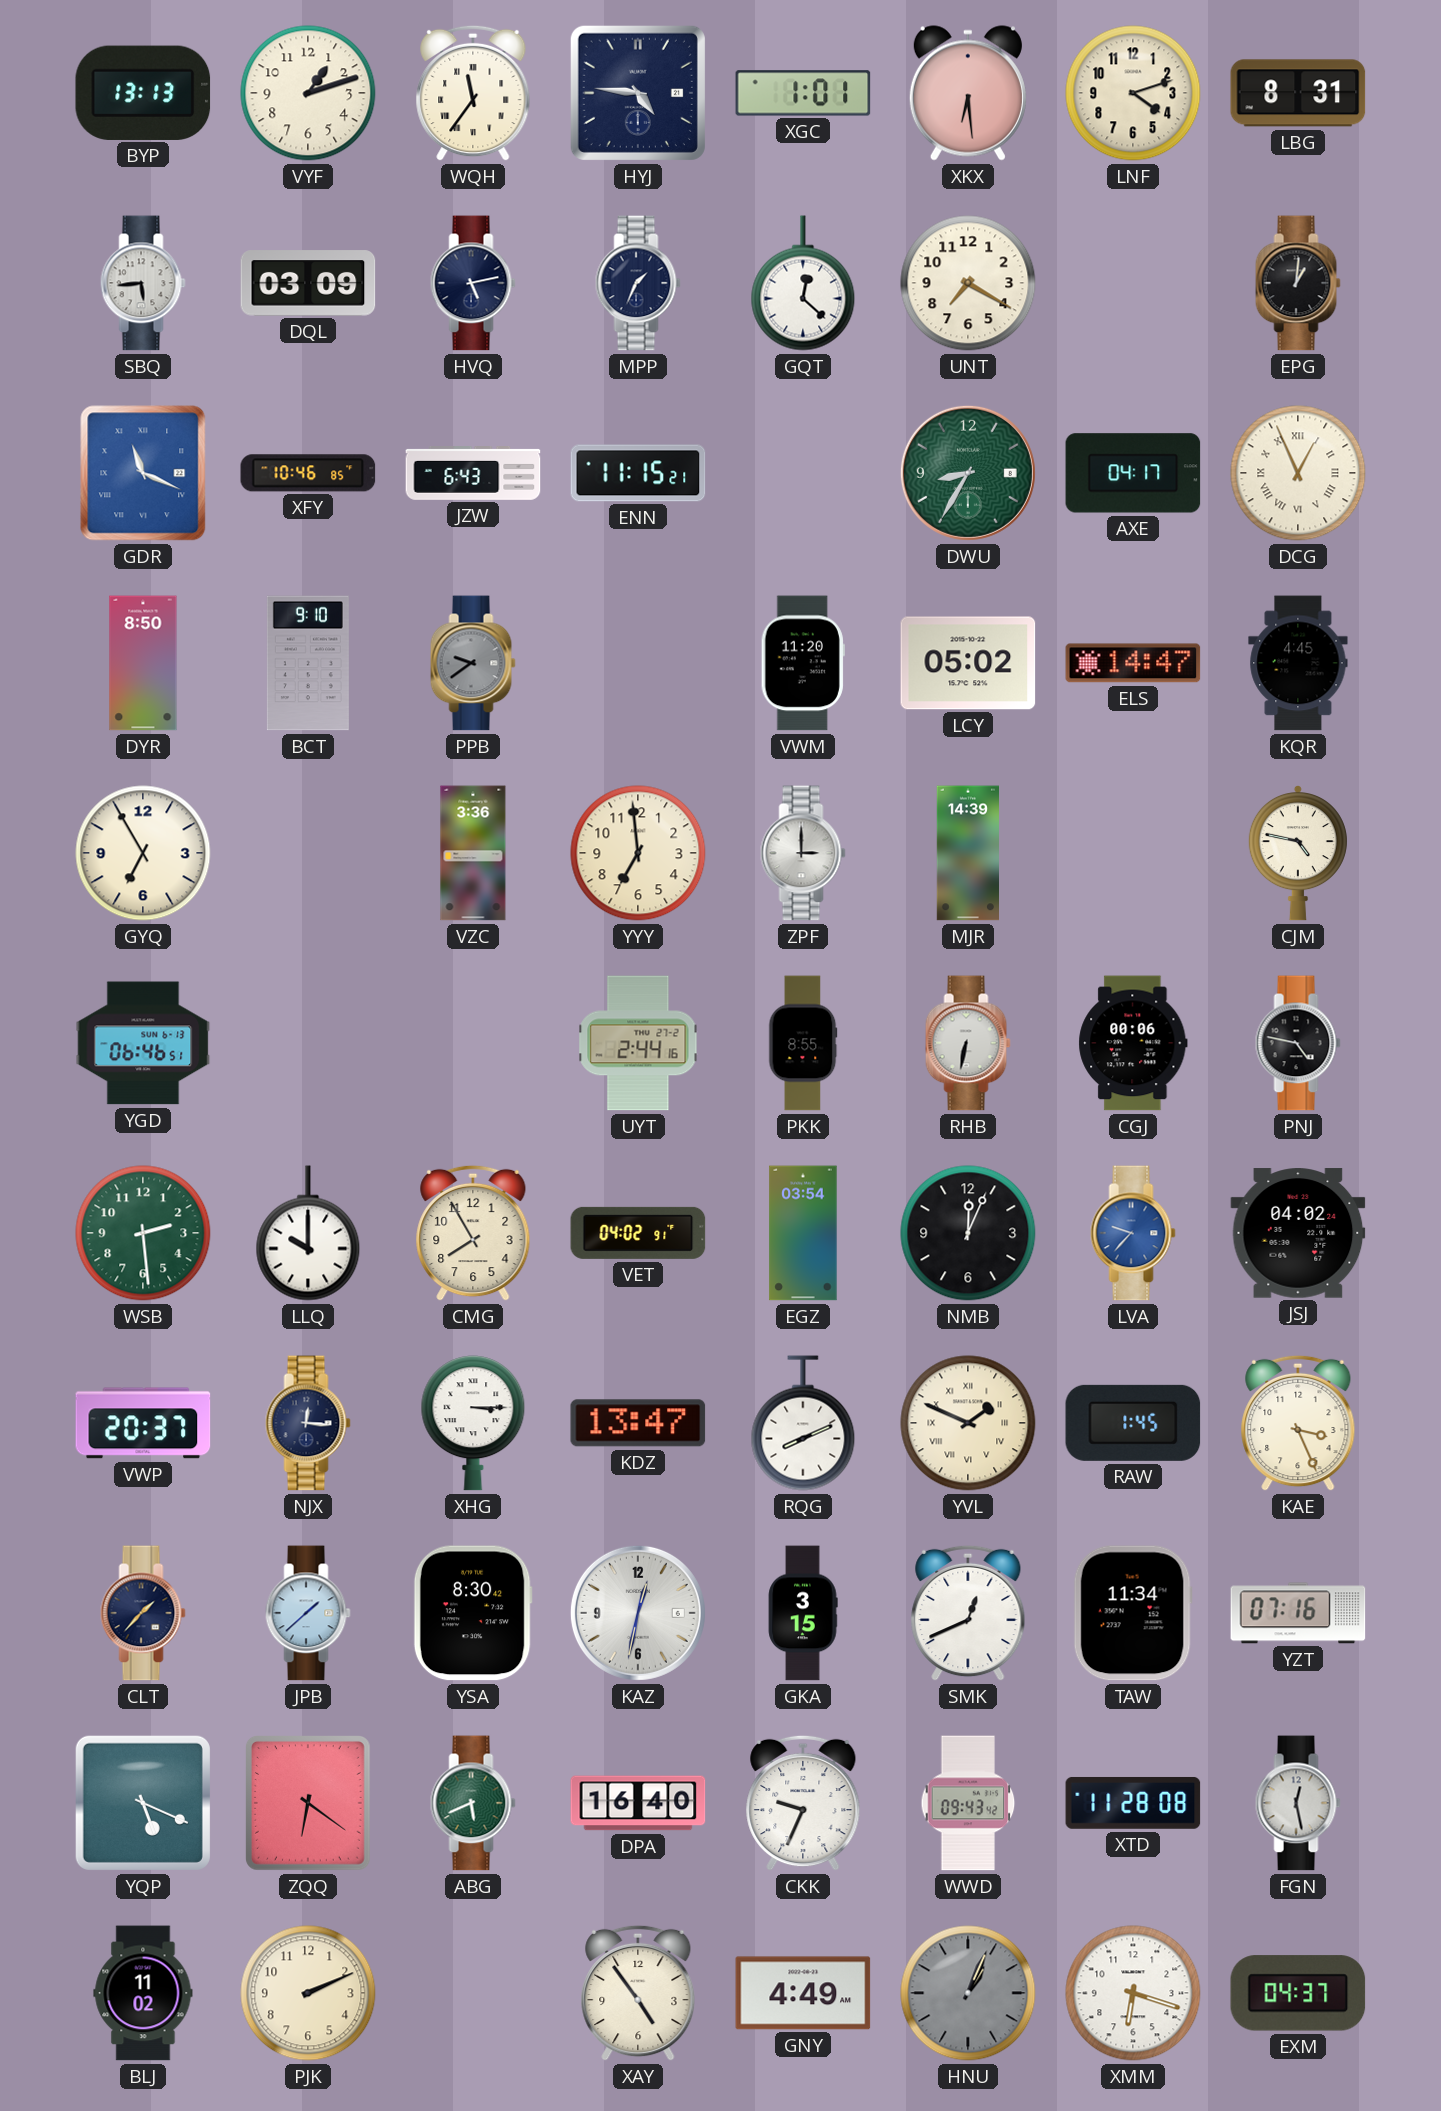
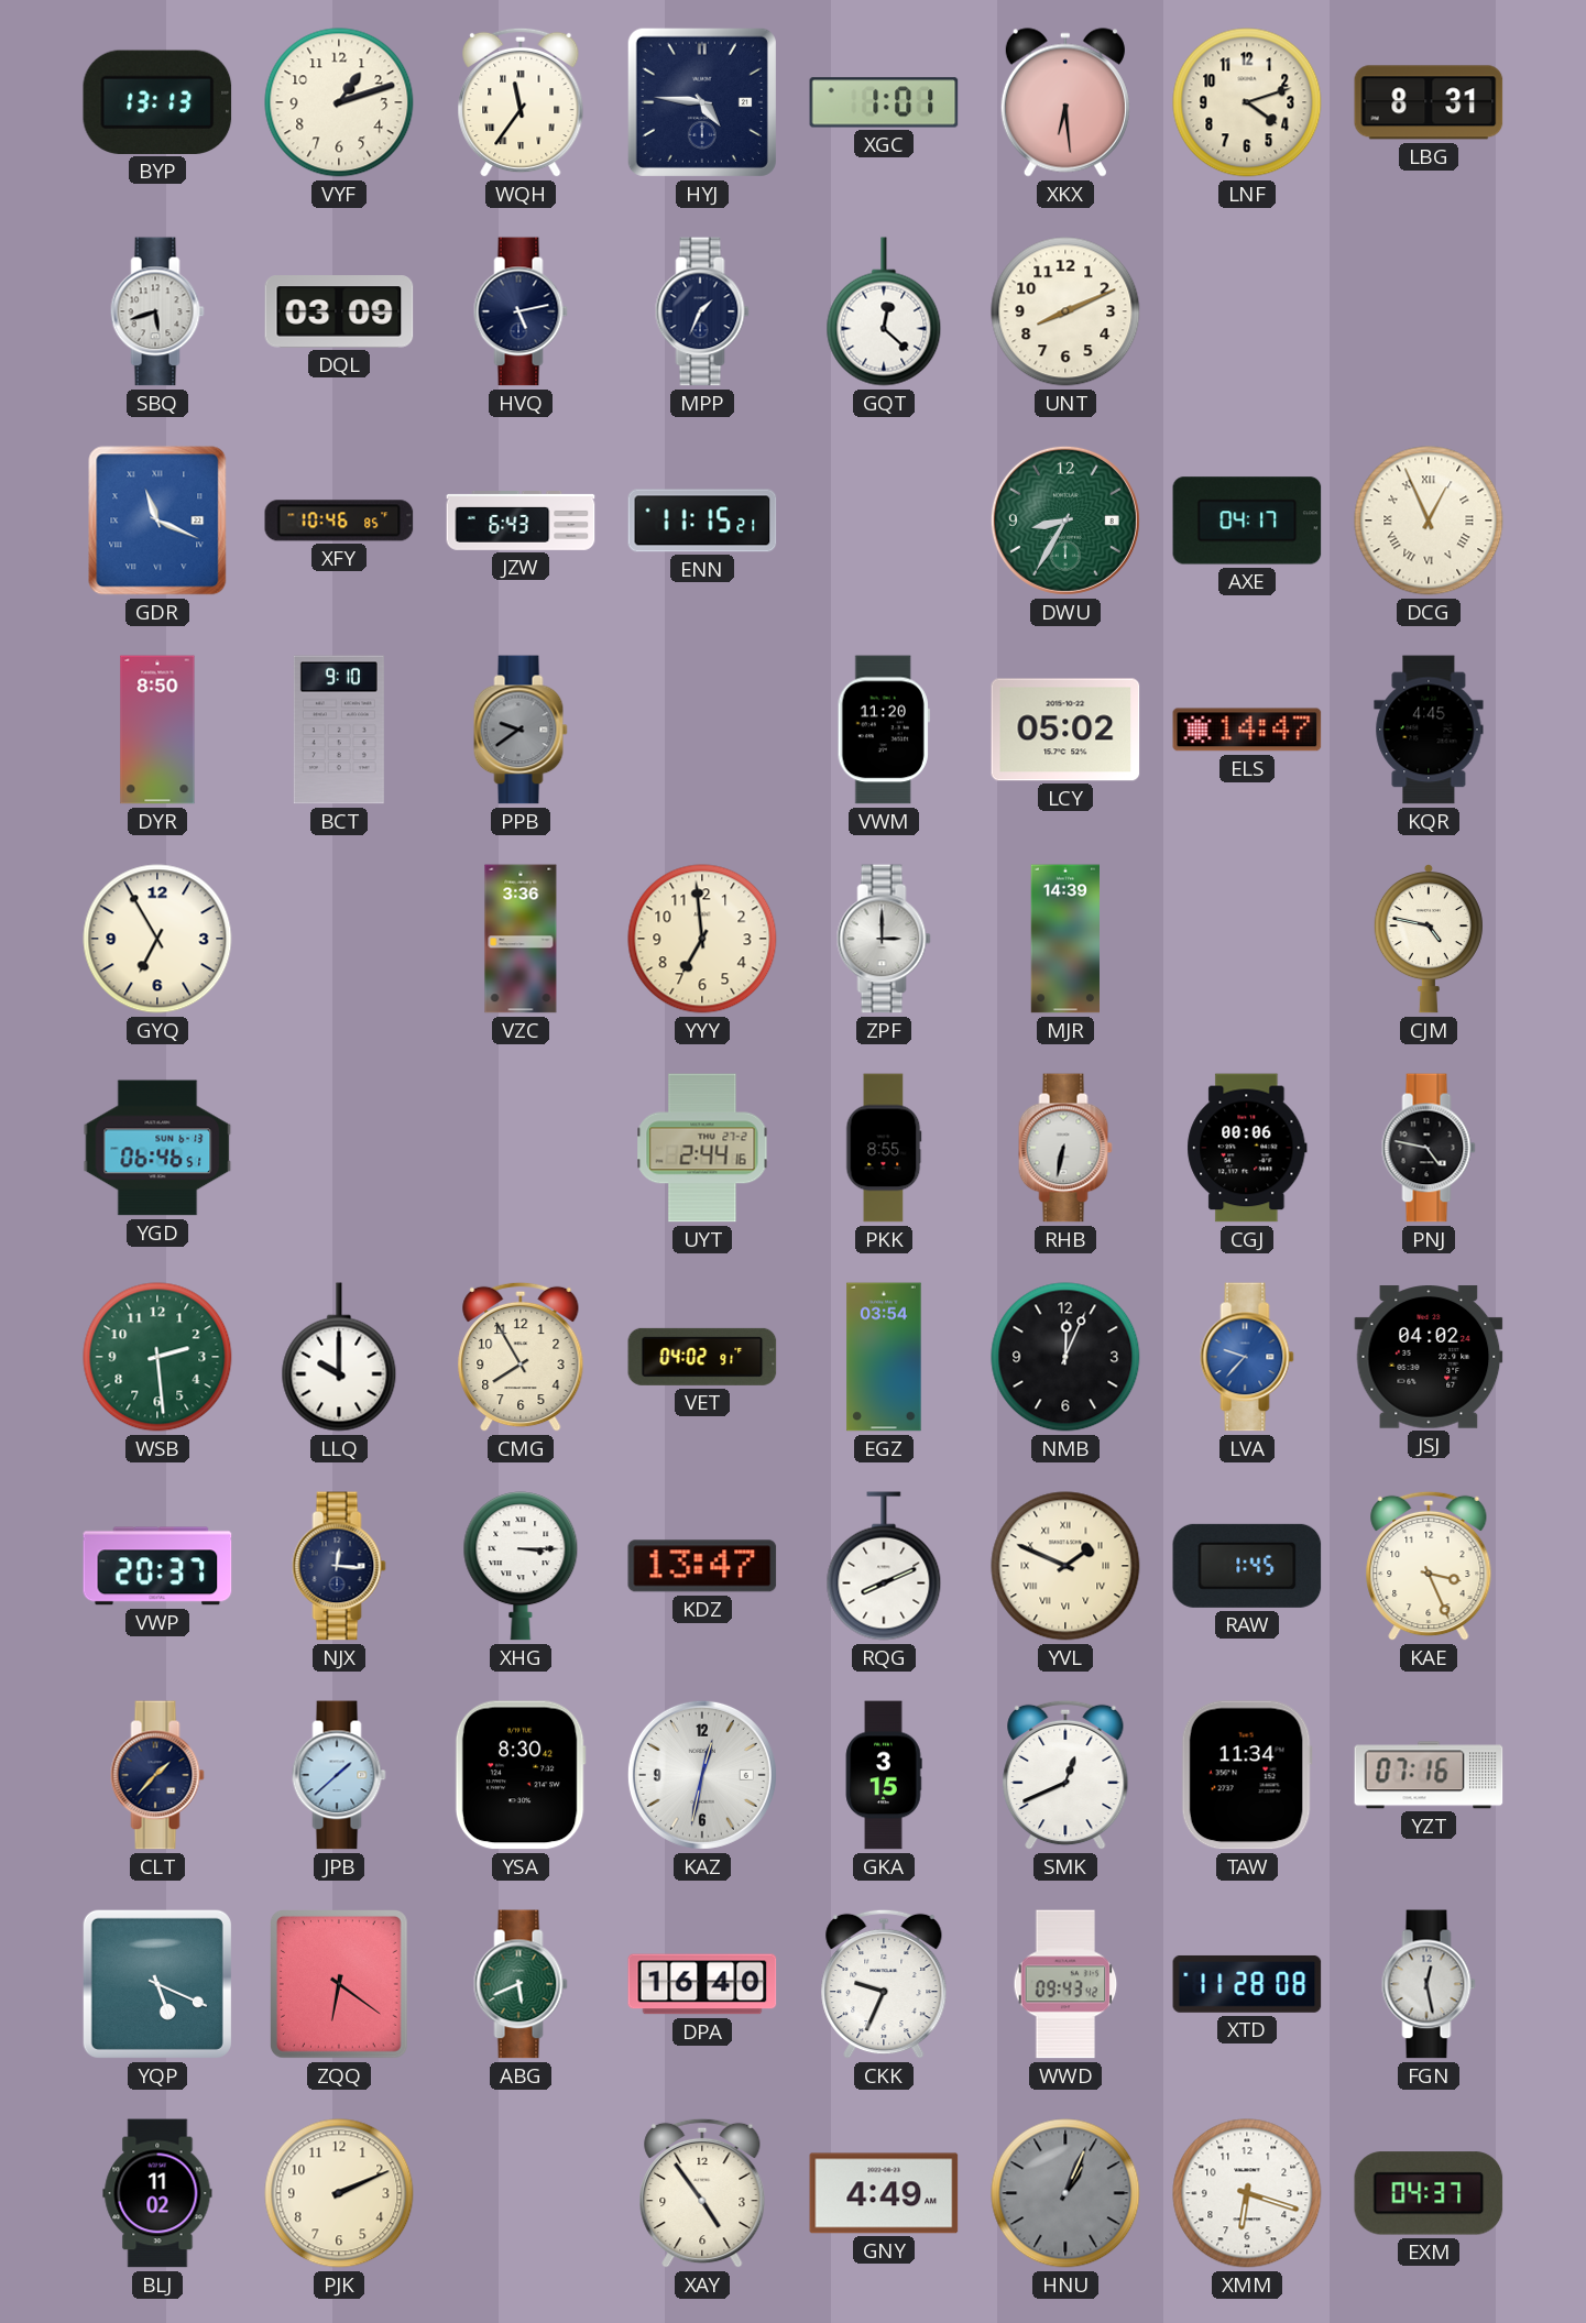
SBQ: 5:44 -> 5:42
UNT: 7:20 -> 8:11
EPG: 1:01 -> none
